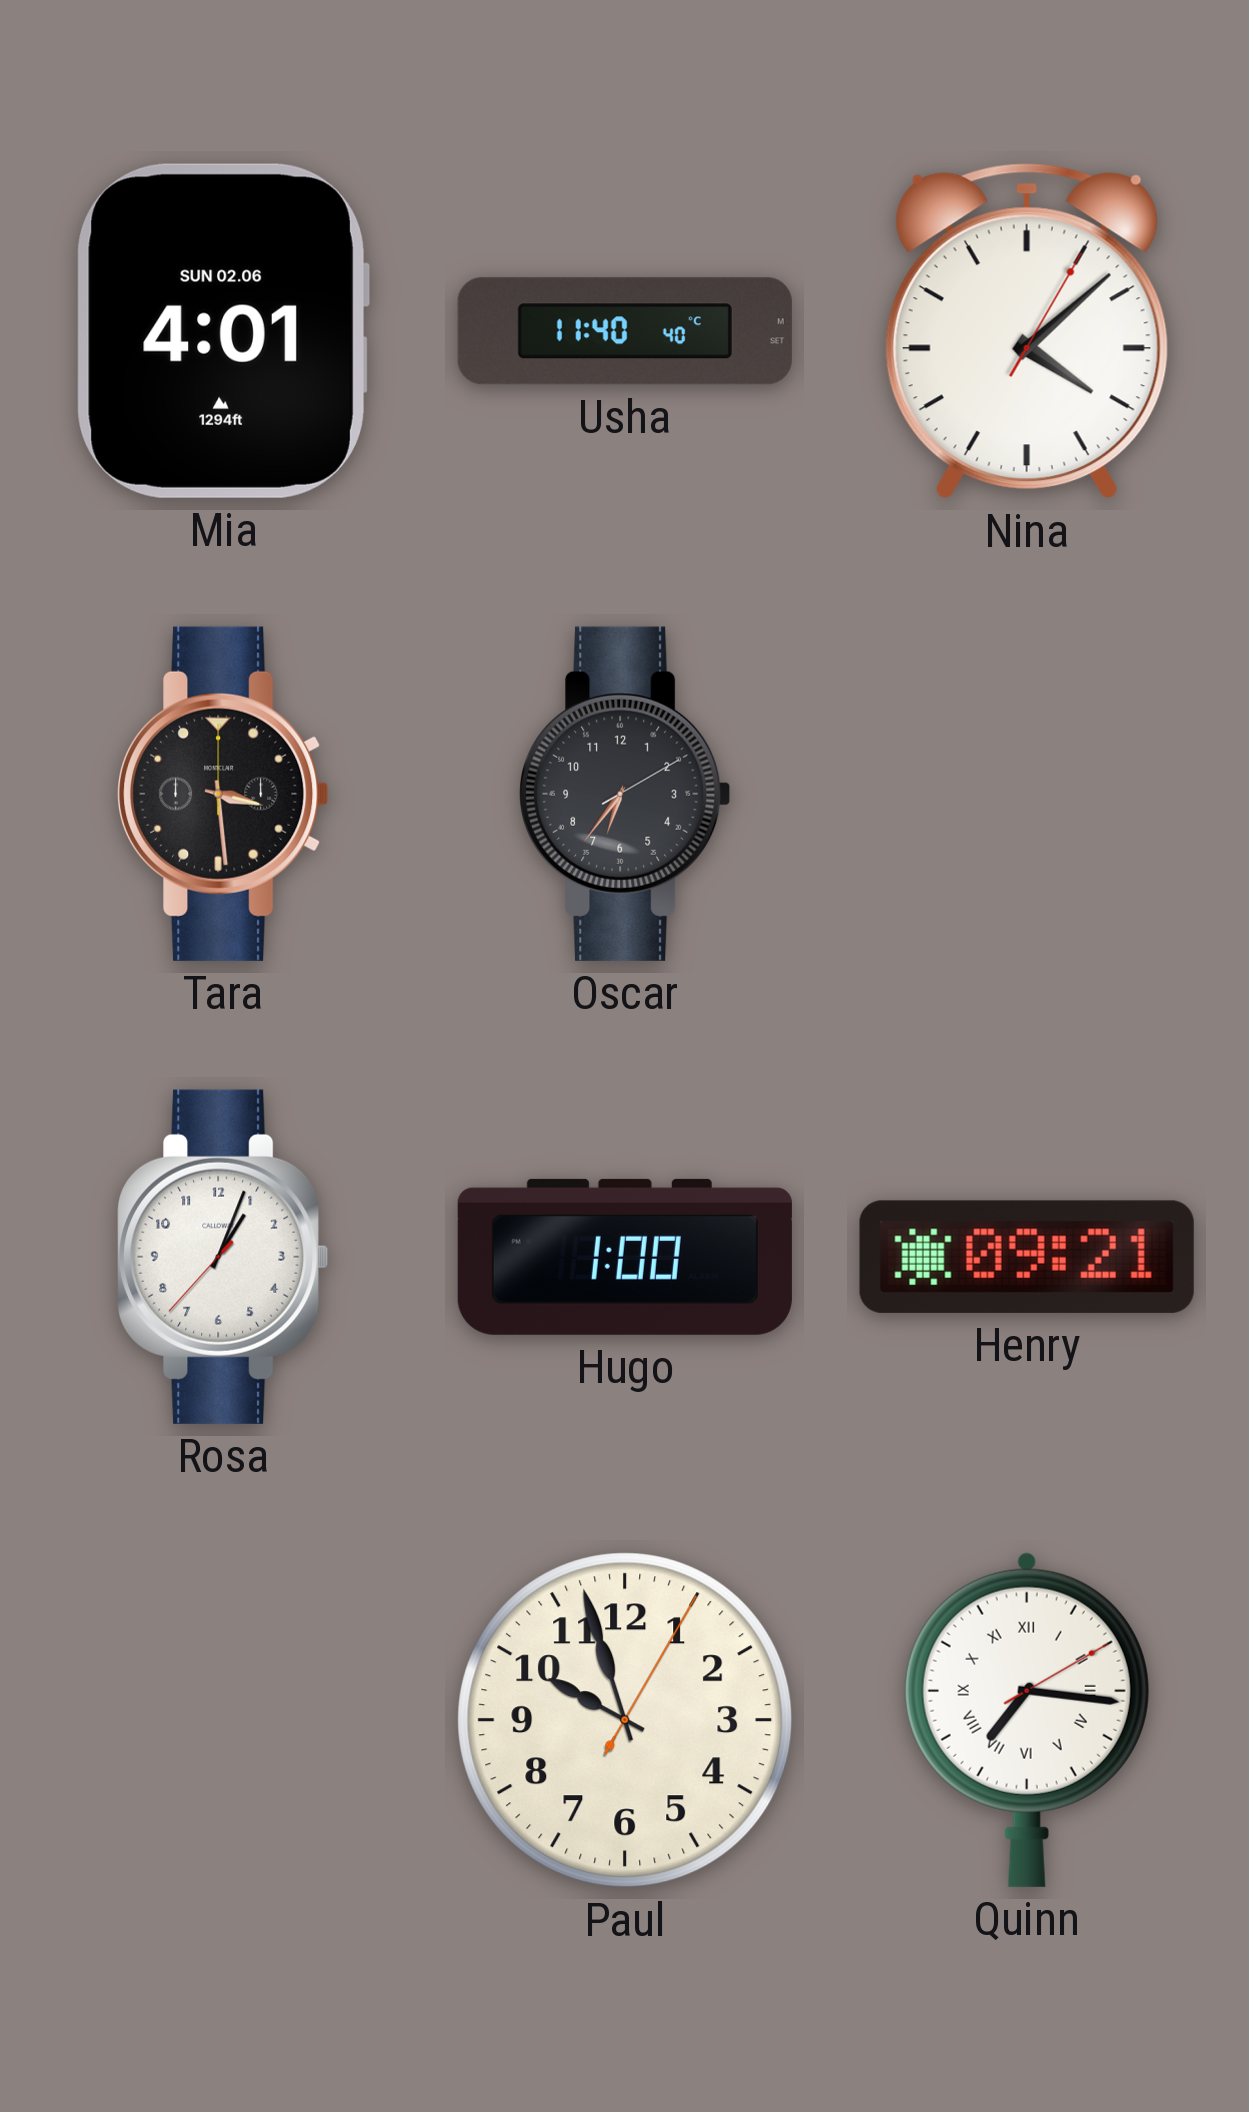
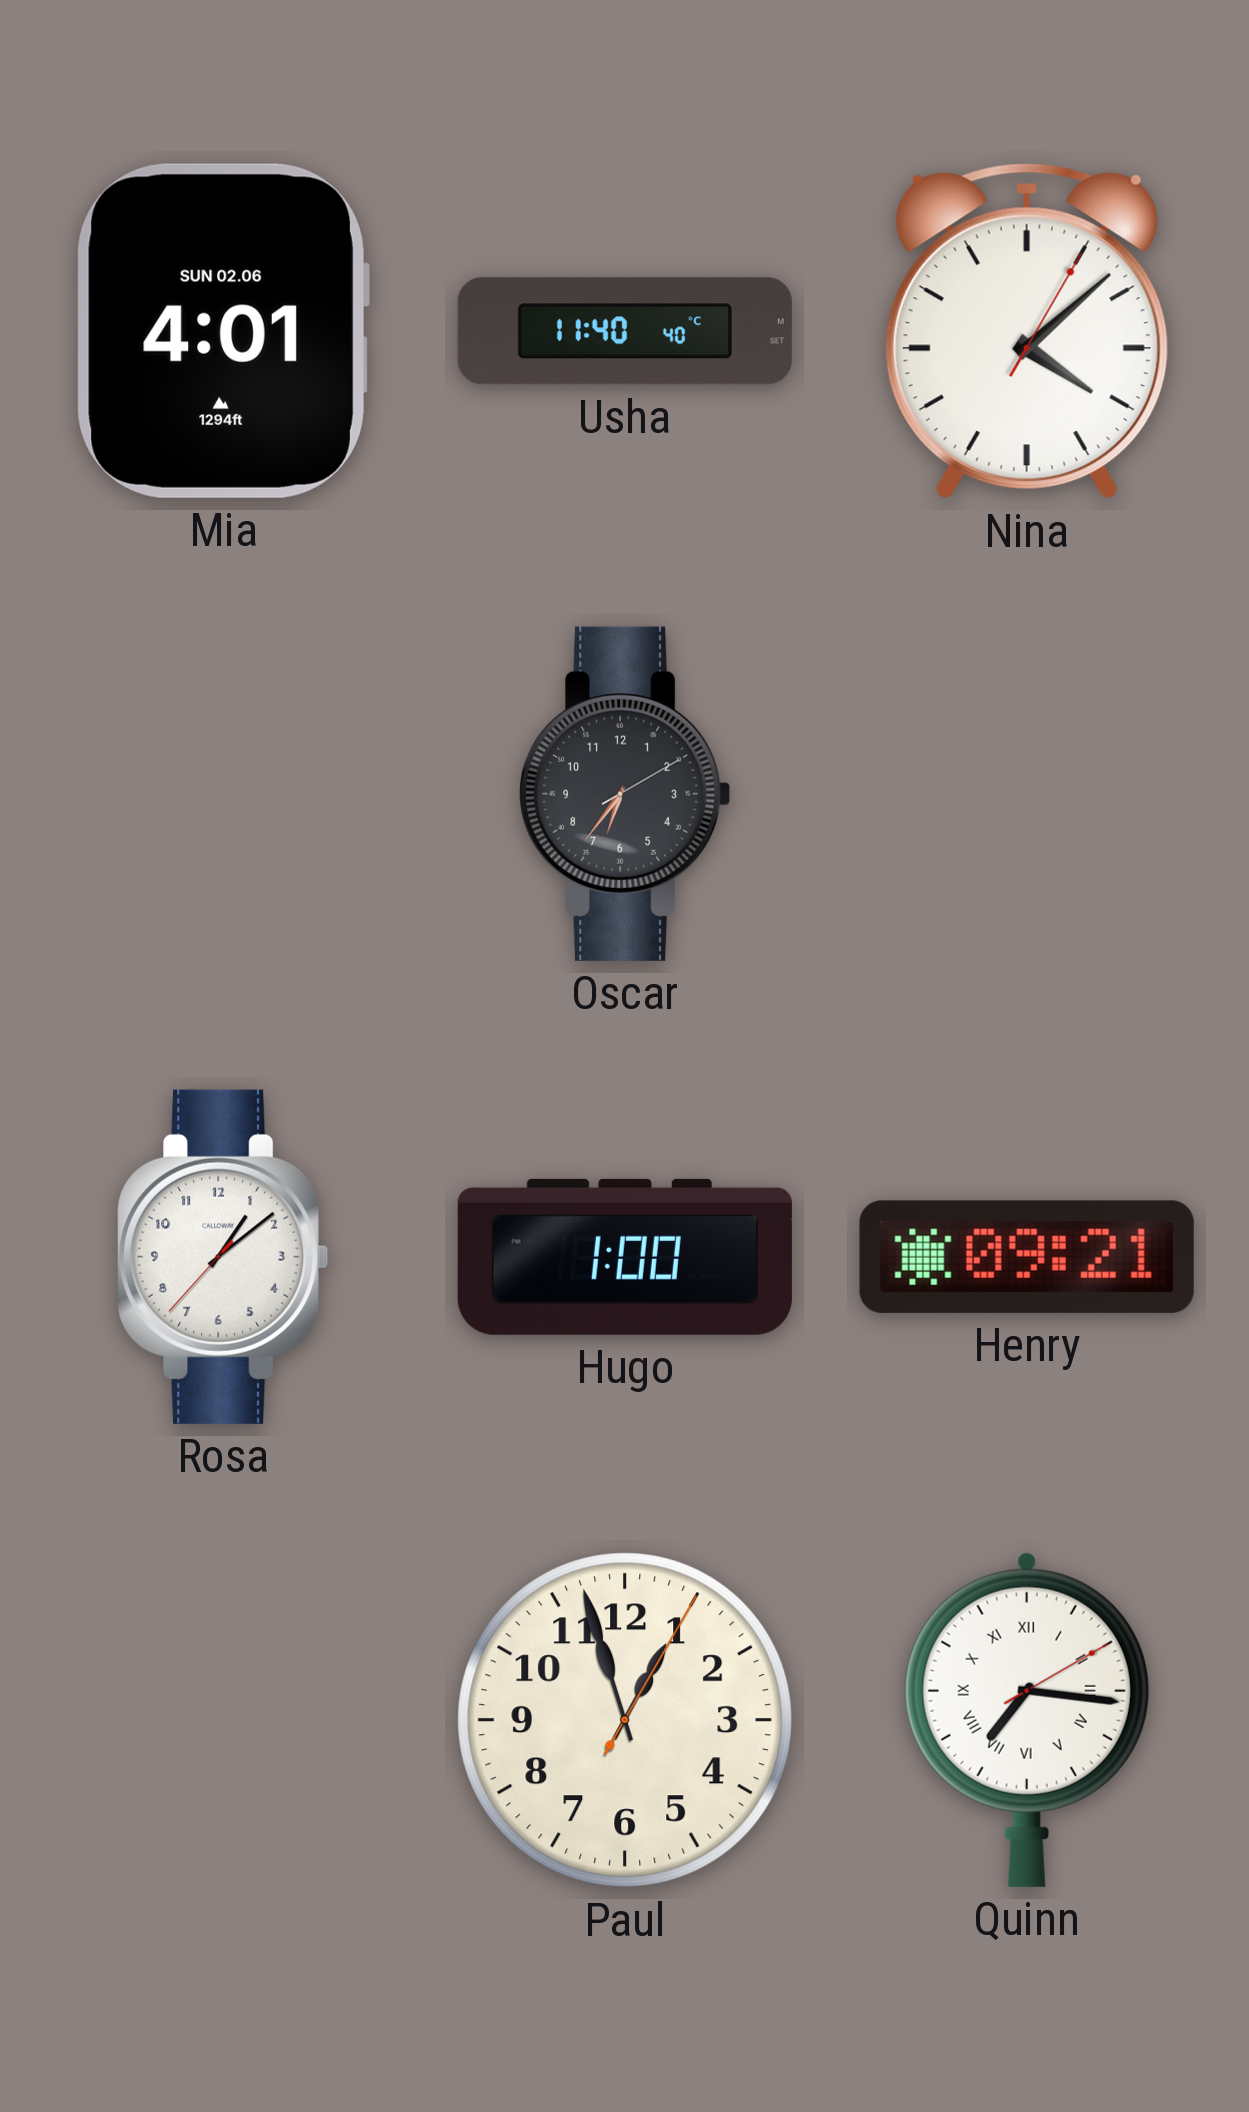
Tara: 3:29 -> none
Rosa: 1:03 -> 1:08
Paul: 9:57 -> 12:57
